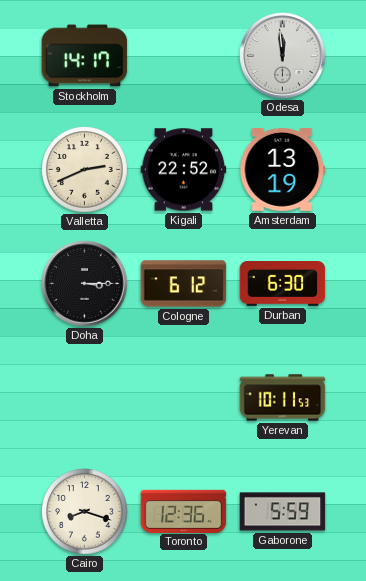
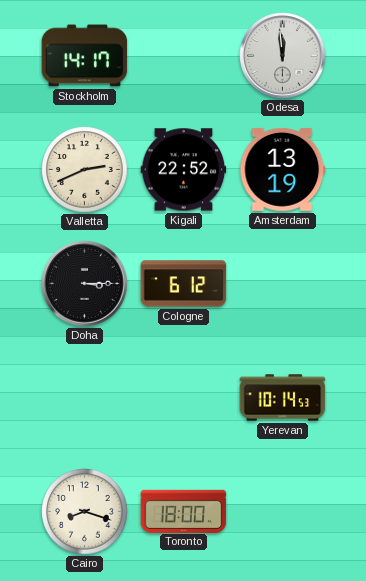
Durban: 6:30 -> none
Yerevan: 10:11 -> 10:14
Toronto: 12:36 -> 18:00
Gaborone: 5:59 -> none
